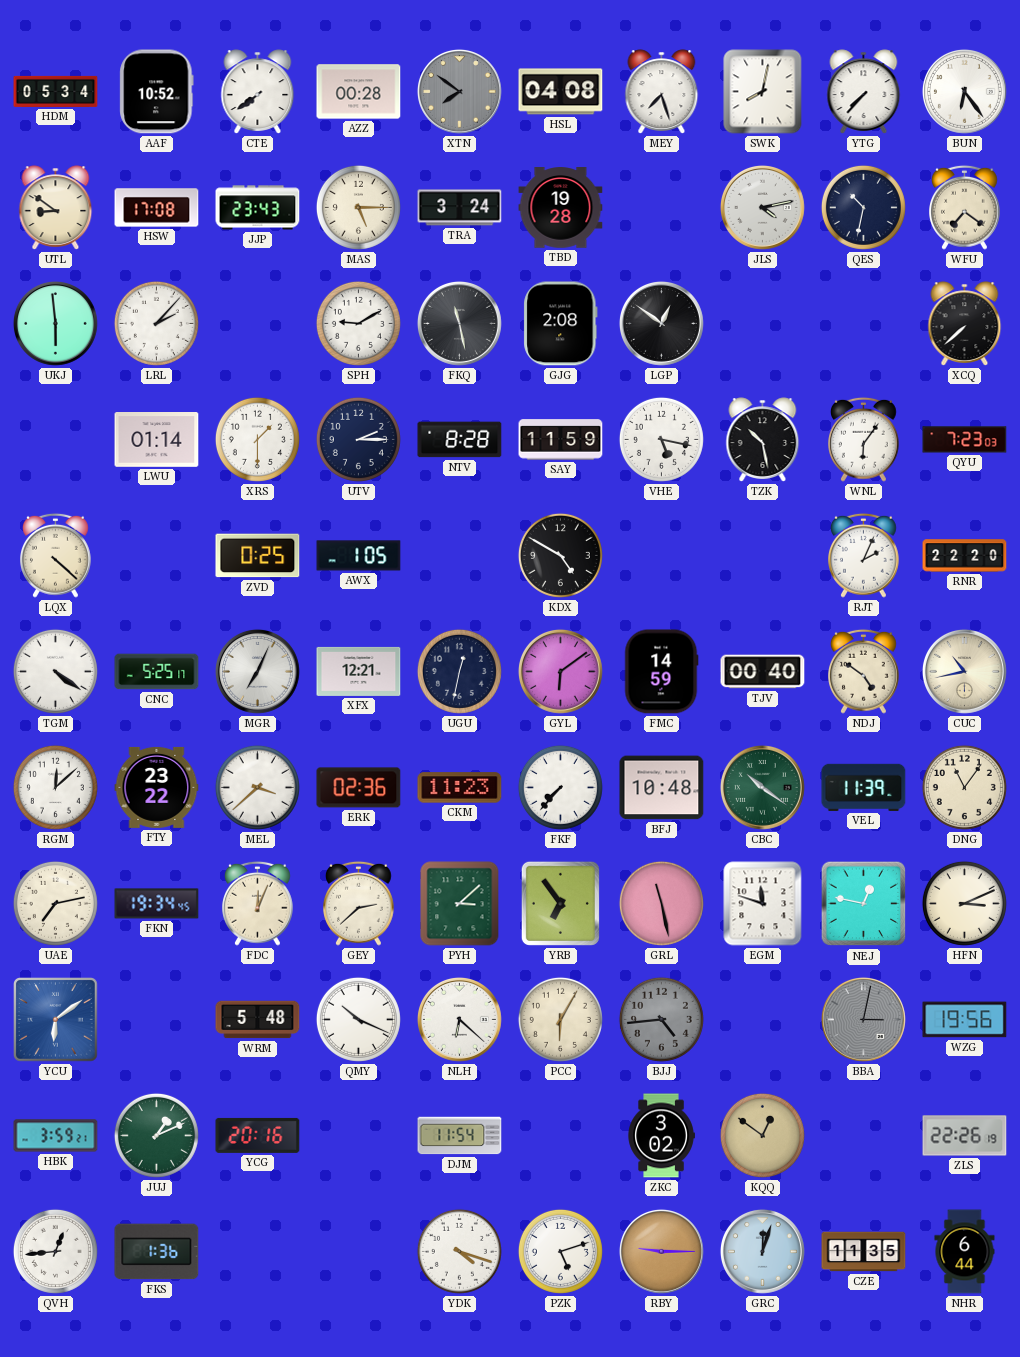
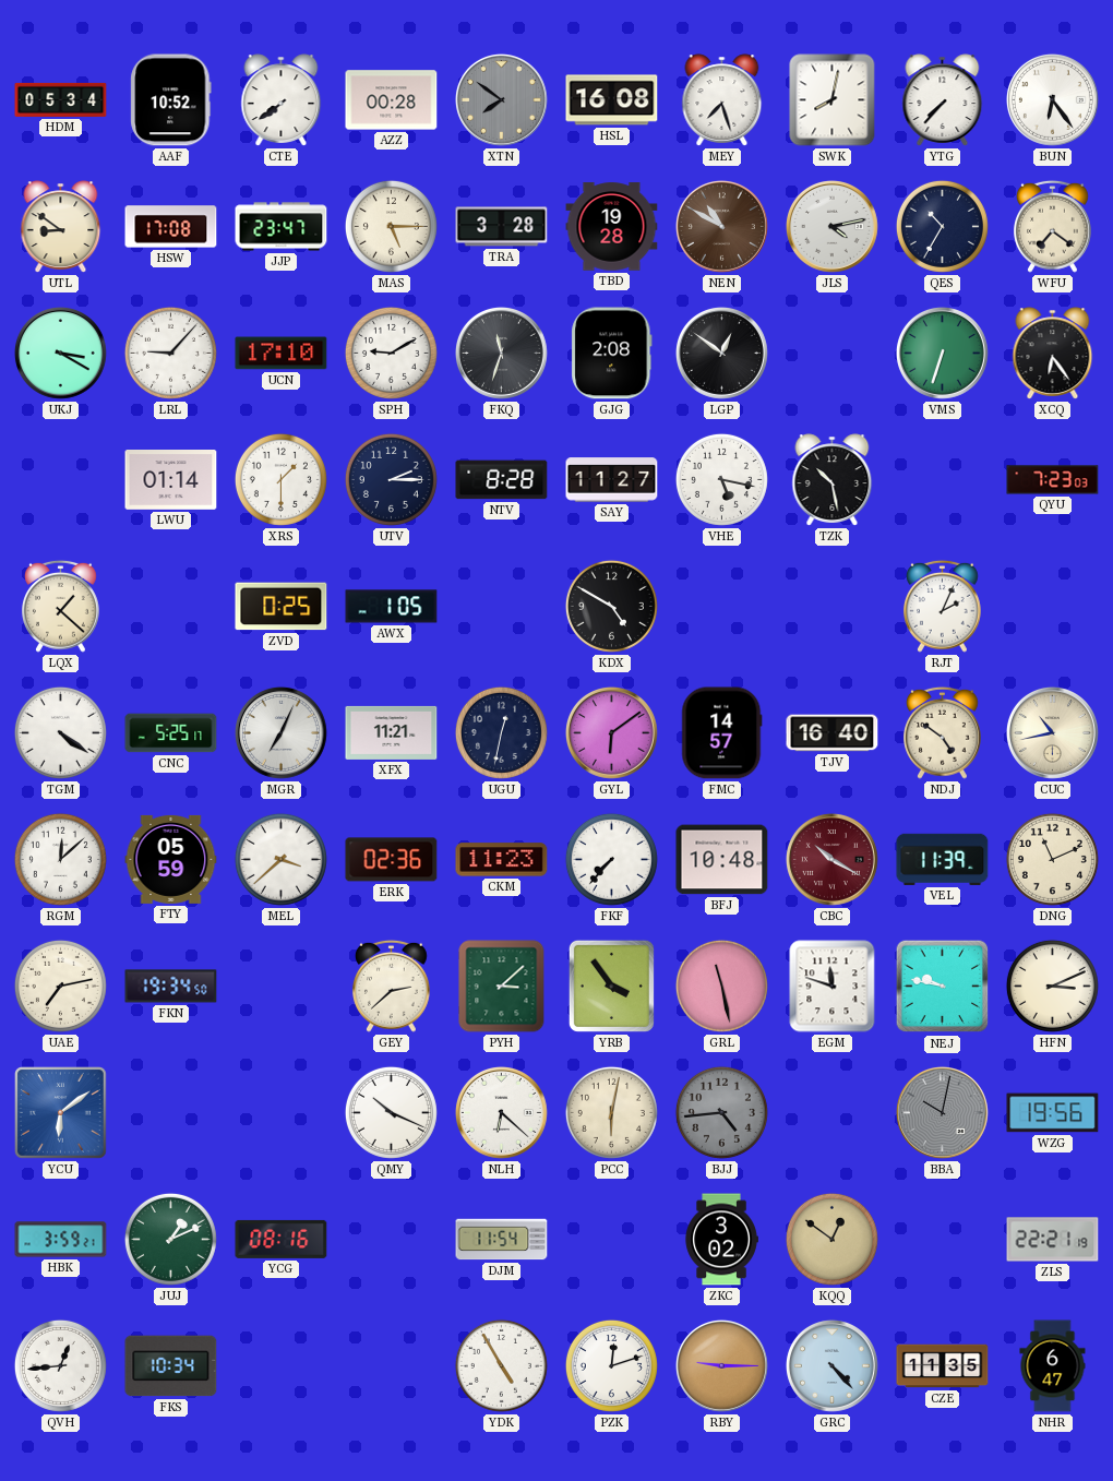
HSL: 04:08 -> 16:08
JJP: 23:43 -> 23:47
TRA: 3:24 -> 3:28
NEN: none -> 10:50
QES: 10:32 -> 10:35
UKJ: 5:59 -> 3:20
LRL: 2:07 -> 9:07
UCN: none -> 17:10
FKQ: 11:28 -> 11:33
VMS: none -> 6:33
XCQ: 7:38 -> 6:24
SAY: 11:59 -> 11:27
WNL: 6:06 -> none
LQX: 4:22 -> 1:22
RNR: 22:20 -> none
XFX: 12:21 -> 11:21
FMC: 14:59 -> 14:57
TJV: 00:40 -> 16:40
FTY: 23:22 -> 05:59
CBC: 10:21 -> 10:20
CBC dial: green -> burgundy
DNG: 11:06 -> 11:11
FKN: 19:34:45 -> 19:34:50
FDC: 12:04 -> none
YRB: 6:54 -> 3:54
NEJ: 12:47 -> 9:47
WRM: 5:48 -> none
PCC: 6:05 -> 6:02
BBA: 3:02 -> 10:02
YCG: 20:16 -> 08:16
ZLS: 22:26 -> 22:21
FKS: 1:36 -> 10:34
YDK: 4:18 -> 4:55
PZK: 5:12 -> 12:12
GRC: 12:03 -> 4:23
NHR: 6:44 -> 6:47
